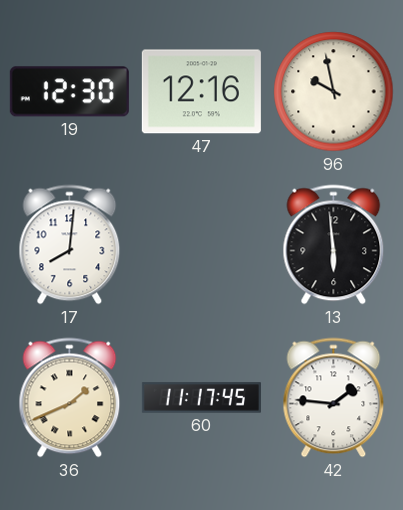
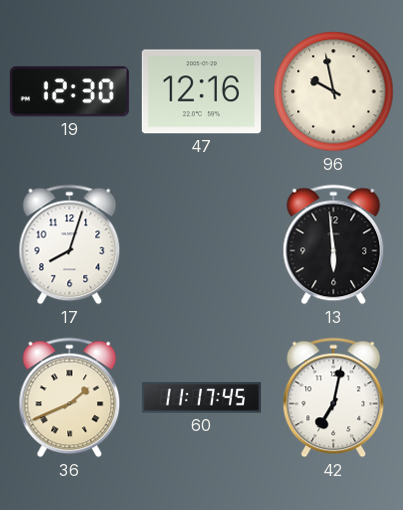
17: 8:01 -> 8:03
42: 1:46 -> 7:02
